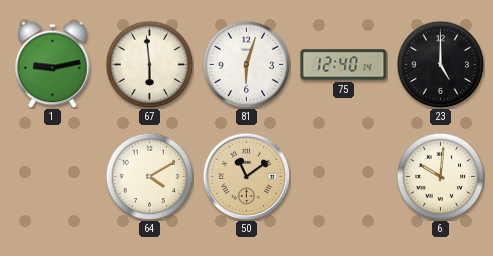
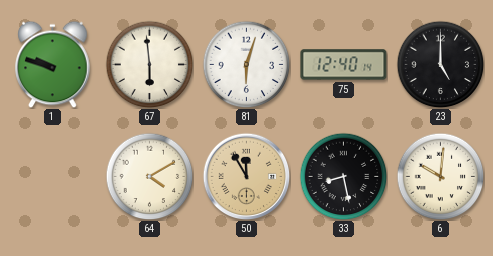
1: 9:13 -> 9:48
50: 11:09 -> 11:55
33: none -> 8:28
